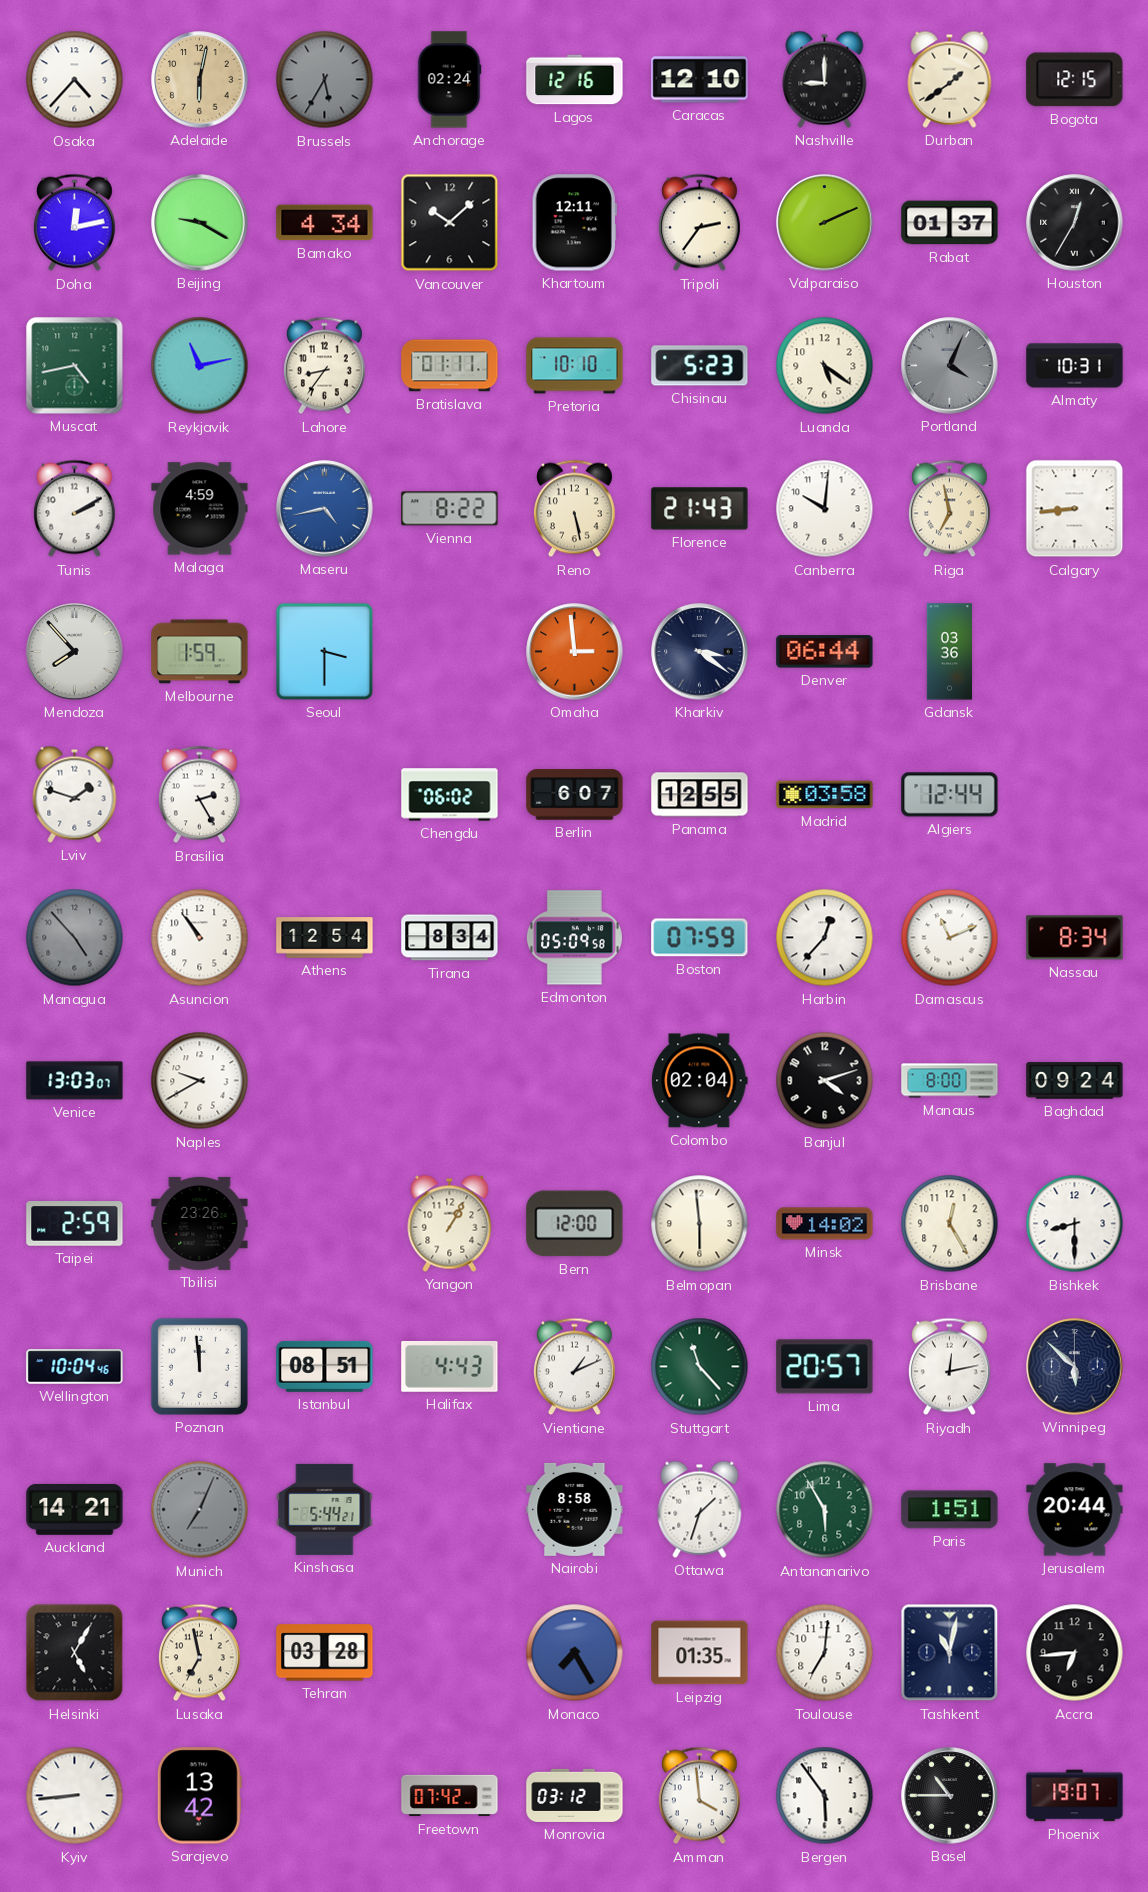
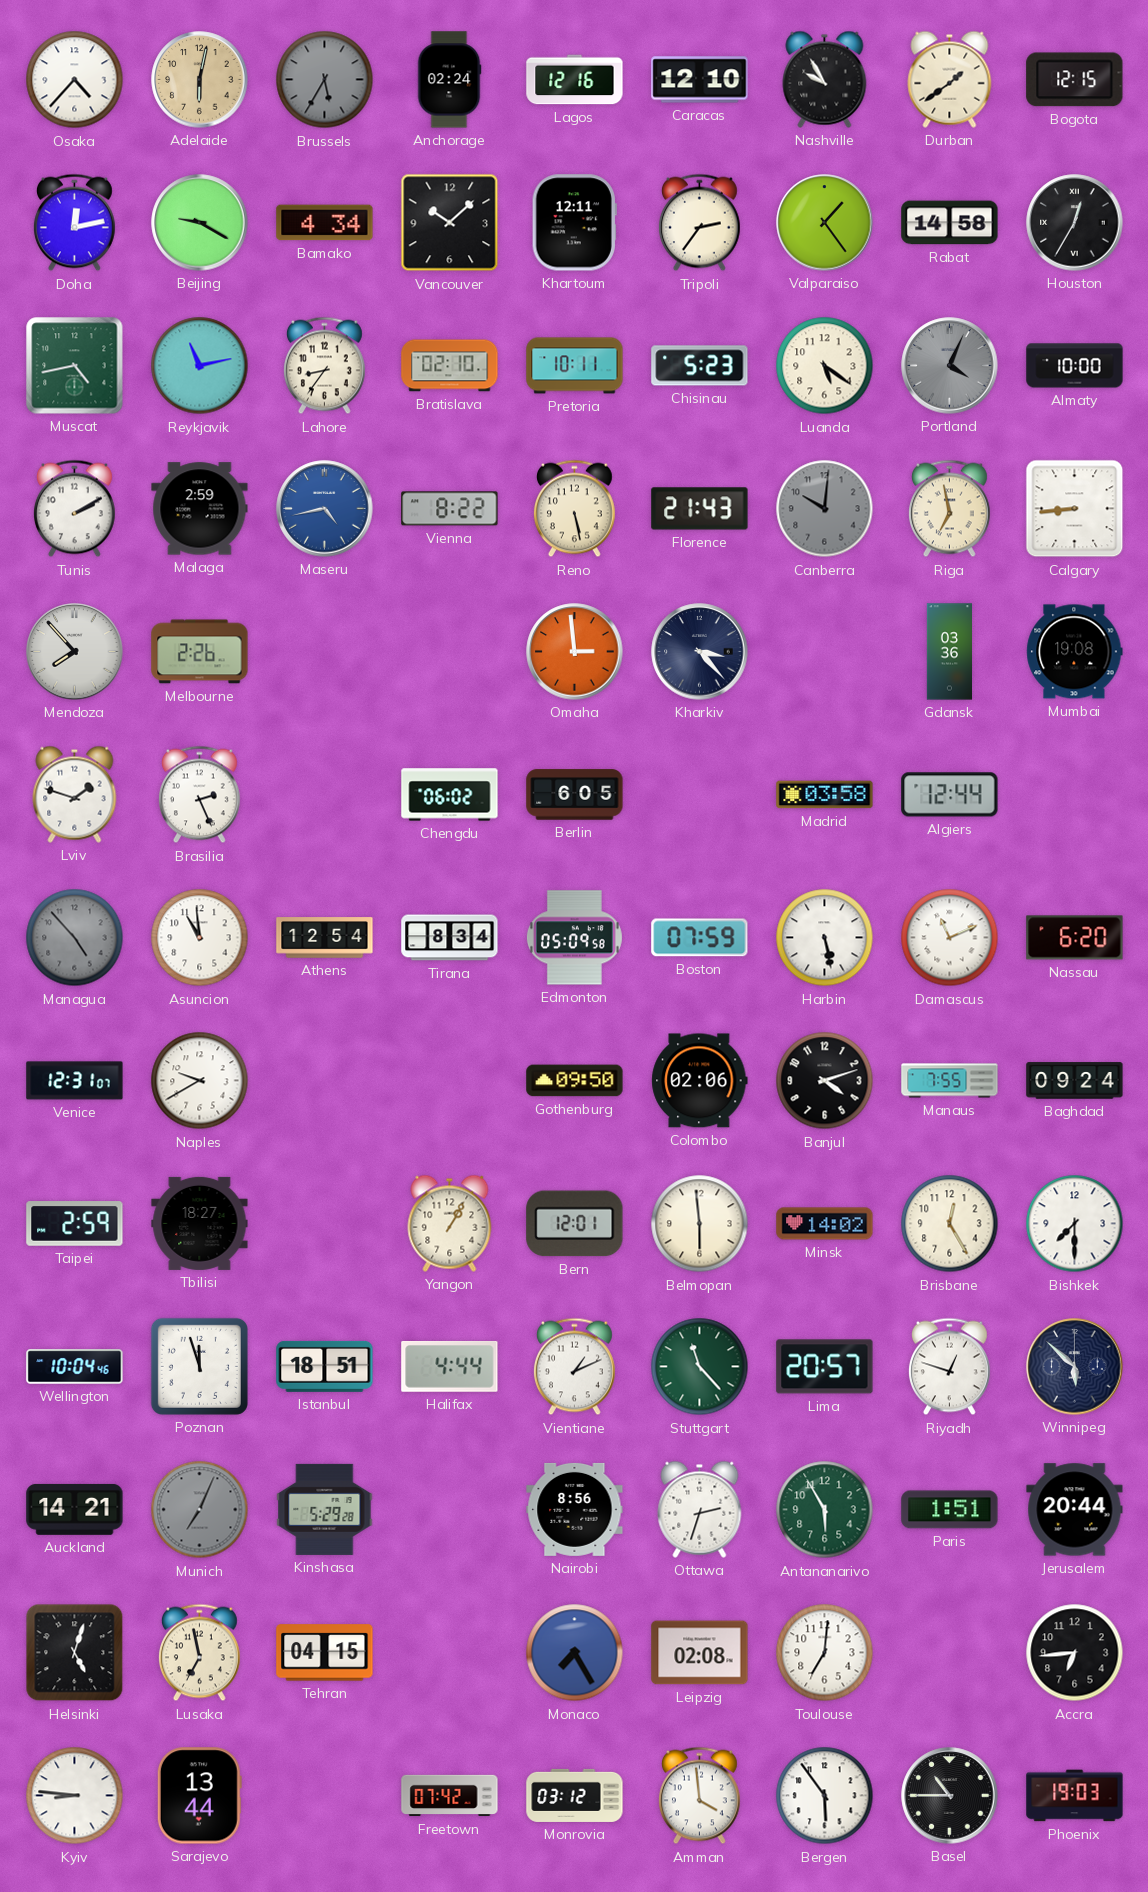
Nashville: 9:00 -> 9:55
Valparaiso: 2:11 -> 1:24
Rabat: 01:37 -> 14:58
Bratislava: 01:11 -> 02:10
Pretoria: 10:10 -> 10:11
Almaty: 10:31 -> 10:00
Malaga: 4:59 -> 2:59
Canberra dial: white -> grey
Melbourne: 1:59 -> 2:26
Seoul: 3:30 -> none
Kharkiv: 3:21 -> 3:23
Denver: 06:44 -> none
Mumbai: none -> 19:08
Brasilia: 2:25 -> 2:26
Berlin: 6:07 -> 6:05
Panama: 12:55 -> none
Asuncion: 10:54 -> 10:59
Harbin: 12:37 -> 5:28
Nassau: 8:34 -> 6:20
Venice: 13:03 -> 12:31
Gothenburg: none -> 09:50
Colombo: 02:04 -> 02:06
Manaus: 8:00 -> 7:55
Tbilisi: 23:26 -> 18:27
Bern: 12:00 -> 12:01
Bishkek: 8:30 -> 7:30
Poznan: 11:59 -> 11:57
Istanbul: 08:51 -> 18:51
Halifax: 4:43 -> 4:44
Riyadh: 12:13 -> 12:48
Kinshasa: 5:44 -> 5:29
Nairobi: 8:58 -> 8:56
Ottawa: 1:33 -> 2:33
Helsinki: 5:05 -> 5:03
Tehran: 03:28 -> 04:15
Leipzig: 01:35 -> 02:08
Tashkent: 11:02 -> none
Kyiv: 8:44 -> 8:46
Sarajevo: 13:42 -> 13:44
Phoenix: 19:07 -> 19:03
